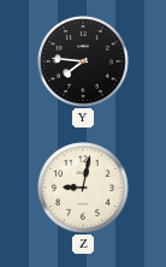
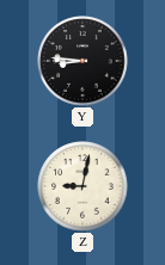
Y: 7:46 -> 8:46
